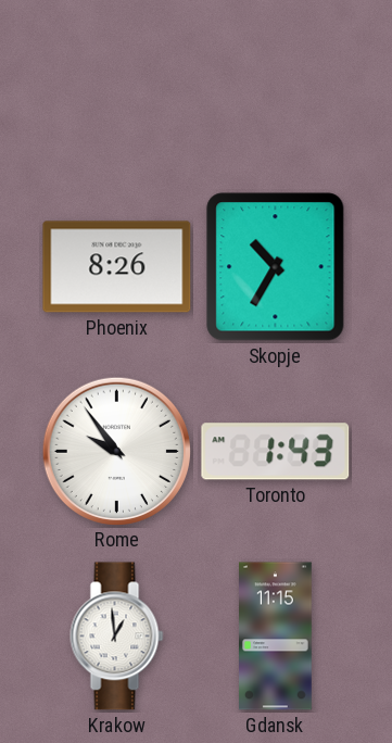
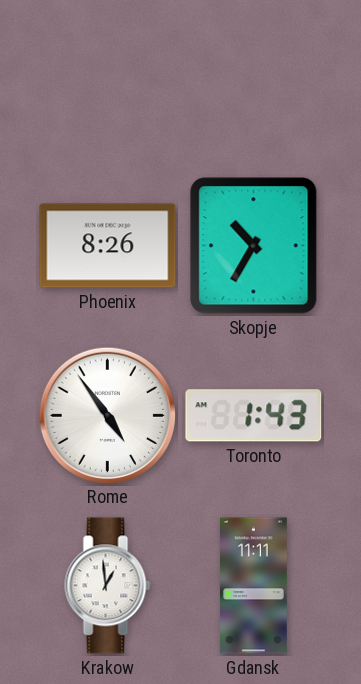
Rome: 9:54 -> 4:54
Gdansk: 11:15 -> 11:11
